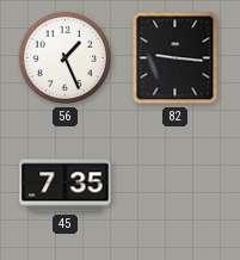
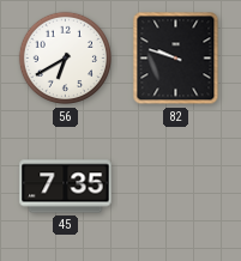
56: 1:26 -> 6:40
82: 9:16 -> 9:48
